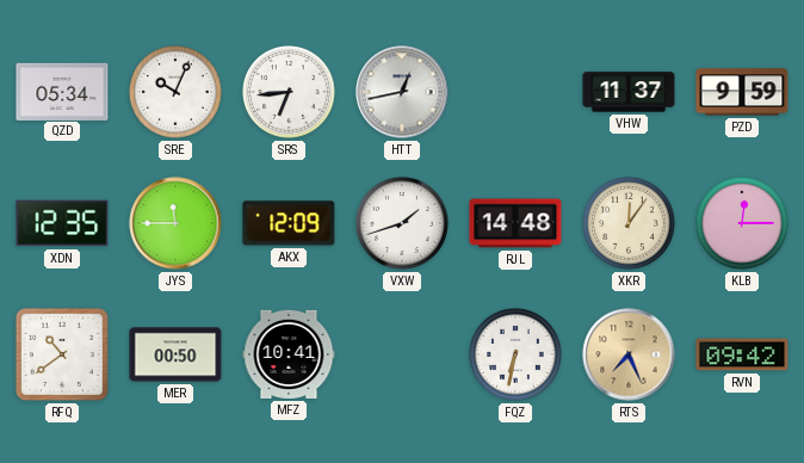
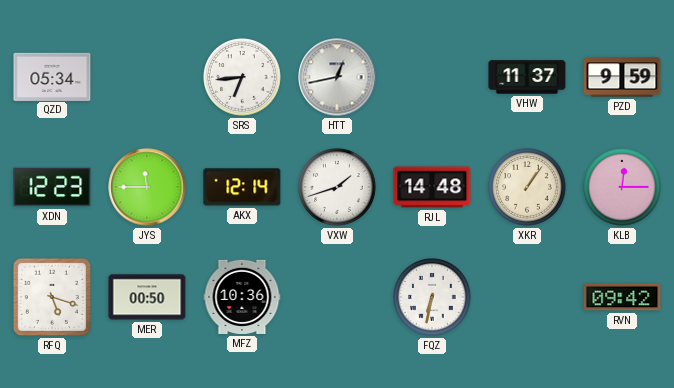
SRE: 10:04 -> none
XDN: 12:35 -> 12:23
AKX: 12:09 -> 12:14
XKR: 12:06 -> 1:06
RFQ: 10:39 -> 5:18
MFZ: 10:41 -> 10:36
RTS: 7:26 -> none
